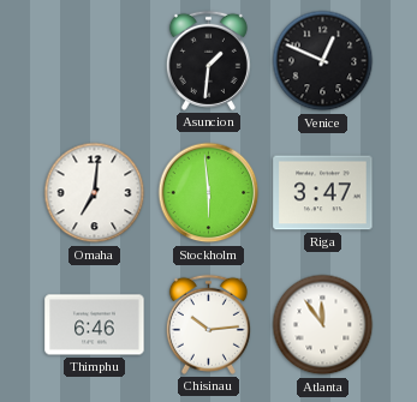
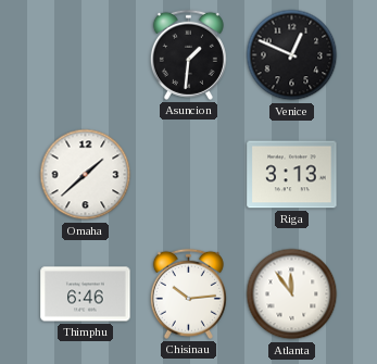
Omaha: 7:01 -> 1:38
Stockholm: 5:59 -> none
Riga: 3:47 -> 3:13
